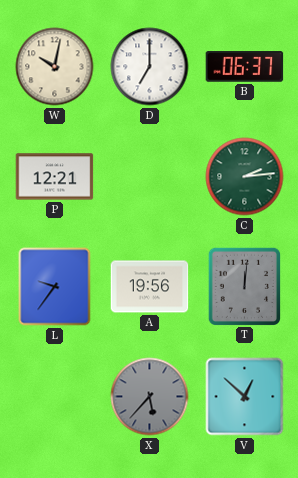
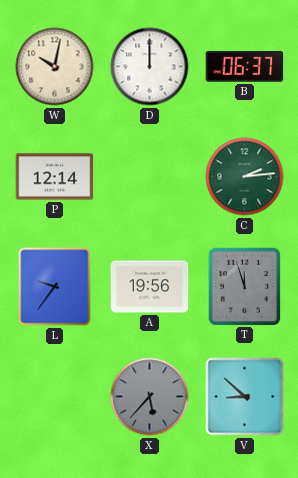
D: 7:00 -> 12:00
P: 12:21 -> 12:14
T: 12:01 -> 11:57
V: 12:52 -> 8:52
